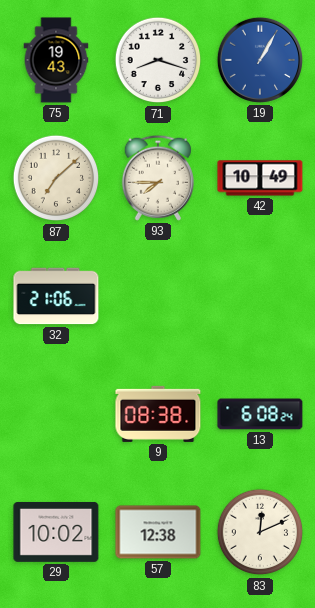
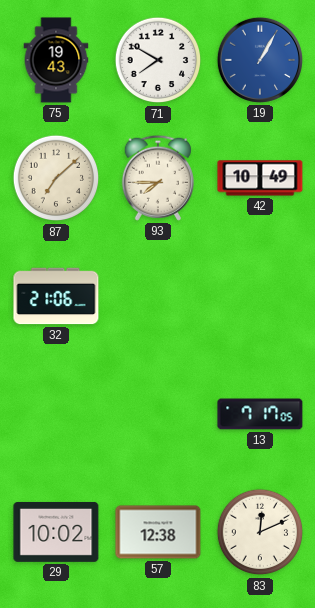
71: 8:18 -> 7:50
9: 08:38 -> none
13: 6:08 -> 7:17
